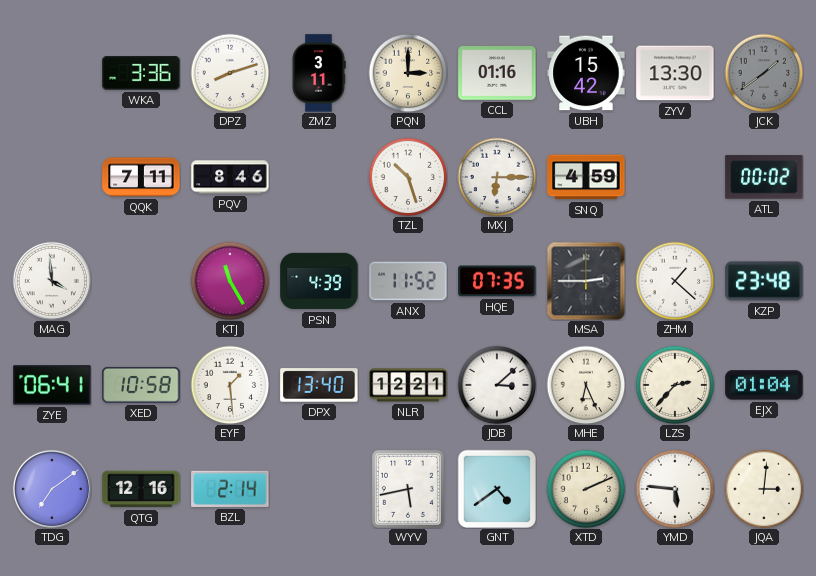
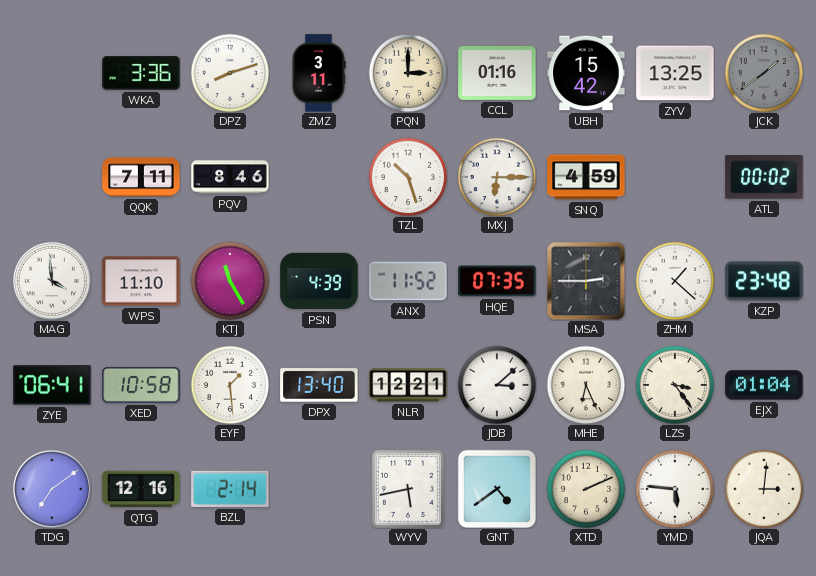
ZYV: 13:30 -> 13:25
WPS: none -> 11:10
LZS: 2:37 -> 3:24
